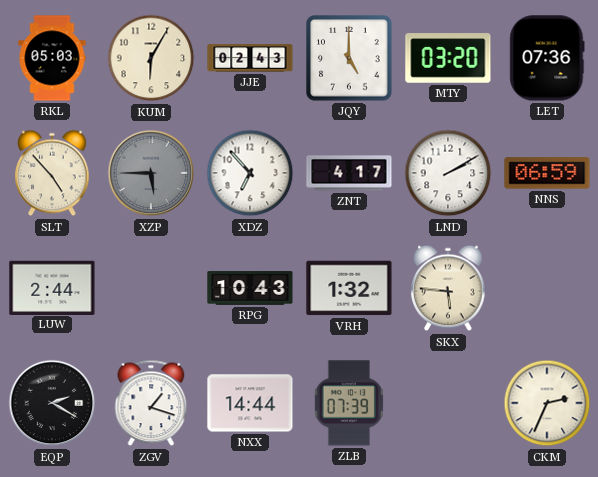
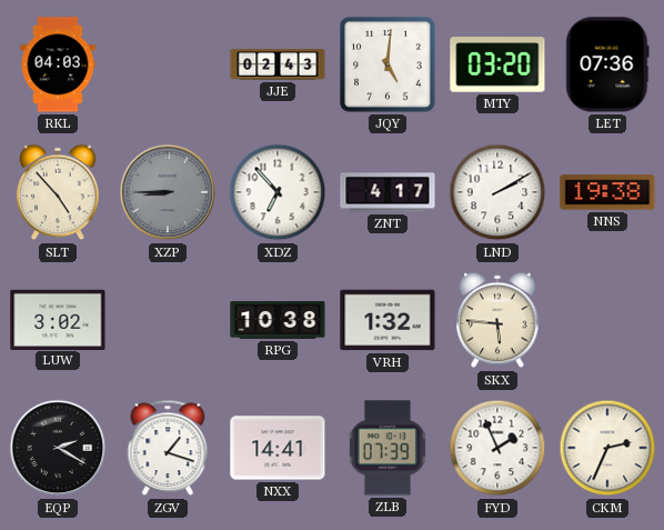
RKL: 05:03 -> 04:03
KUM: 6:05 -> none
JQY: 5:00 -> 5:01
XZP: 5:45 -> 8:45
NNS: 06:59 -> 19:38
LUW: 2:44 -> 3:02
RPG: 10:43 -> 10:38
NXX: 14:44 -> 14:41
FYD: none -> 1:56
